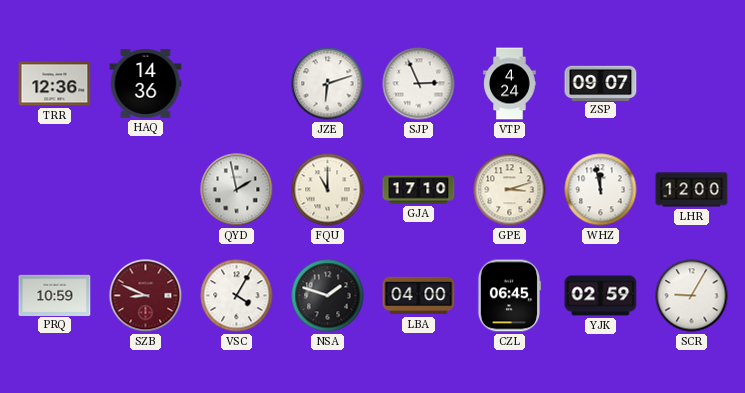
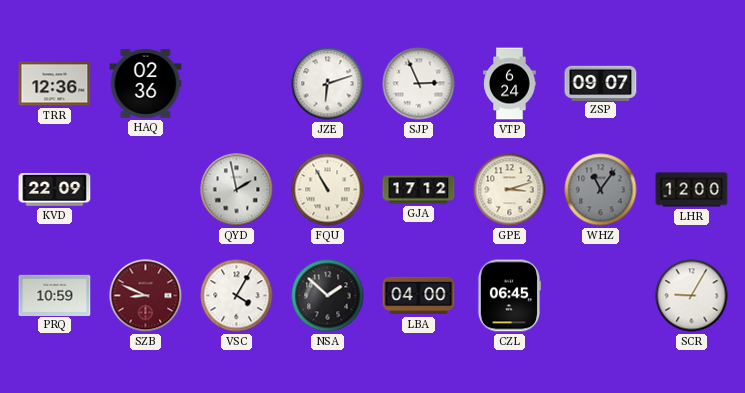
HAQ: 14:36 -> 02:36
VTP: 4:24 -> 6:24
KVD: none -> 22:09
FQU: 11:00 -> 10:55
GJA: 17:10 -> 17:12
WHZ: 11:58 -> 11:06
WHZ dial: white -> grey
NSA: 1:48 -> 1:52
YJK: 02:59 -> none
